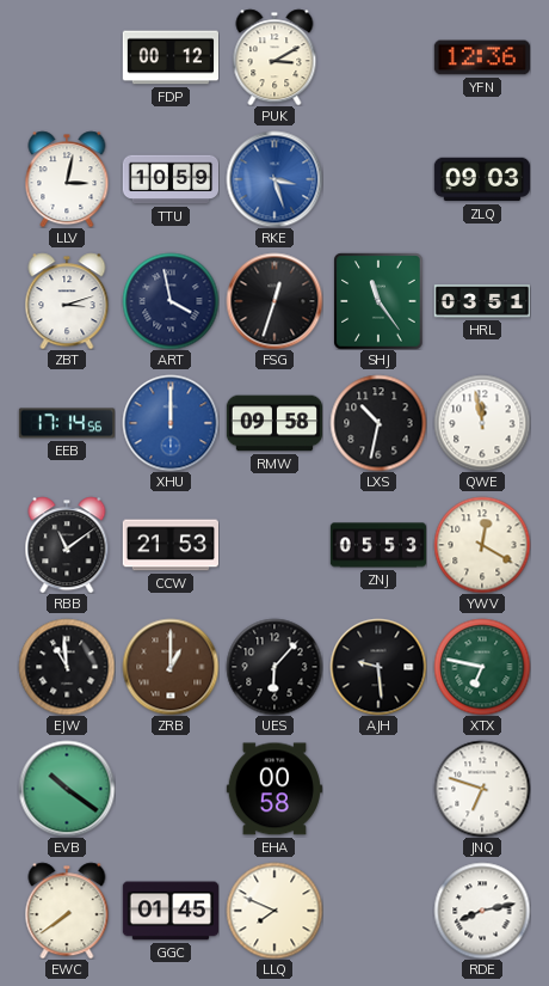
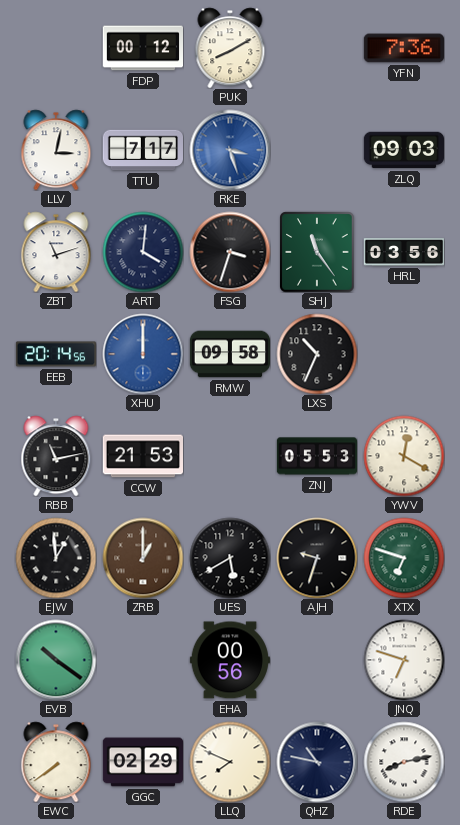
PUK: 3:10 -> 8:10
YFN: 12:36 -> 7:36
TTU: 10:59 -> 7:17
ZBT: 3:12 -> 11:12
ART: 3:58 -> 4:01
FSG: 12:33 -> 3:33
HRL: 03:51 -> 03:56
EEB: 17:14 -> 20:14
LXS: 10:32 -> 10:34
QWE: 11:58 -> none
RBB: 11:09 -> 11:13
EJW: 10:59 -> 12:59
UES: 6:07 -> 5:40
AJH: 9:29 -> 9:33
XTX: 6:47 -> 6:48
EHA: 00:58 -> 00:56
GGC: 01:45 -> 02:29
QHZ: none -> 10:47
